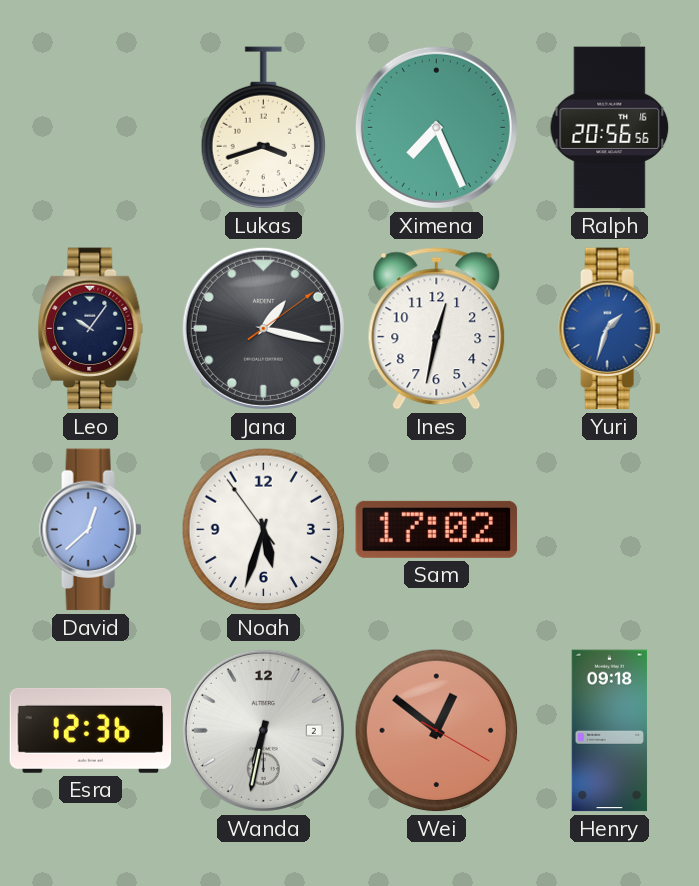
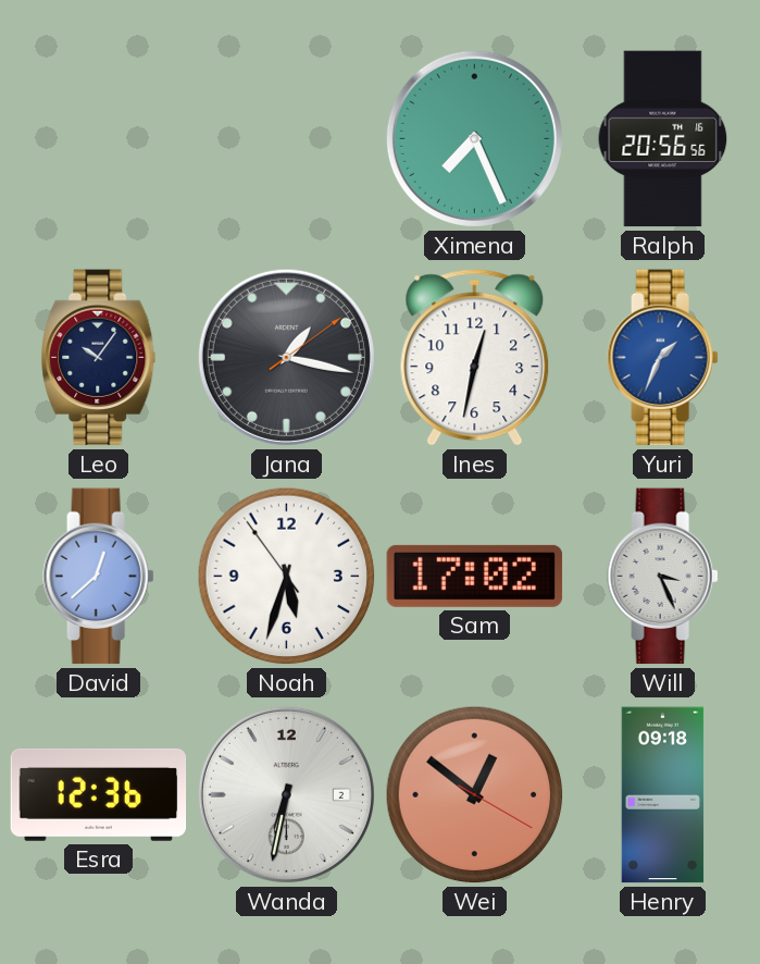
Lukas: 3:42 -> none
Yuri: 1:33 -> 1:34
Will: none -> 3:26
